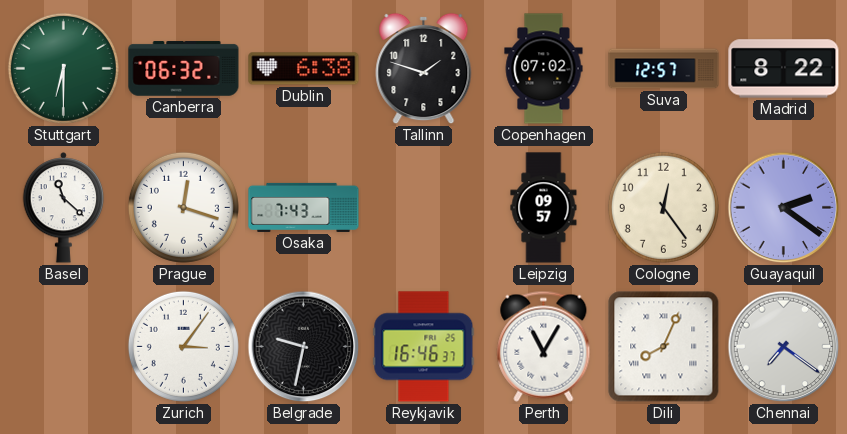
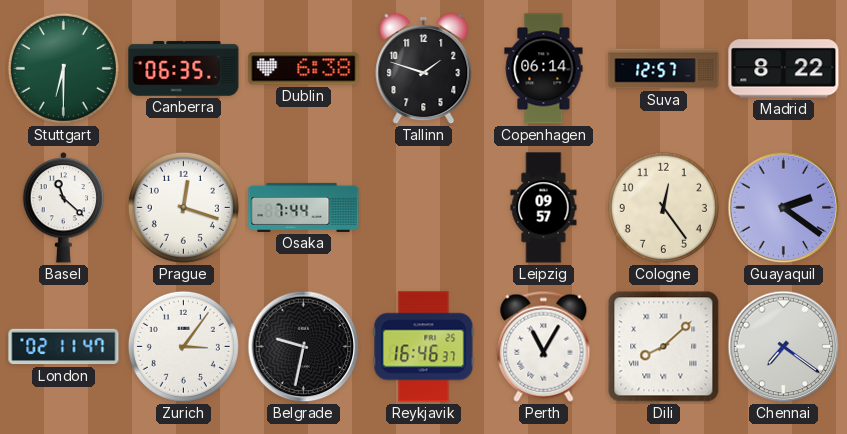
Canberra: 06:32 -> 06:35
Copenhagen: 07:02 -> 06:14
Osaka: 7:43 -> 7:44
London: none -> 02:11
Dili: 8:04 -> 8:08
